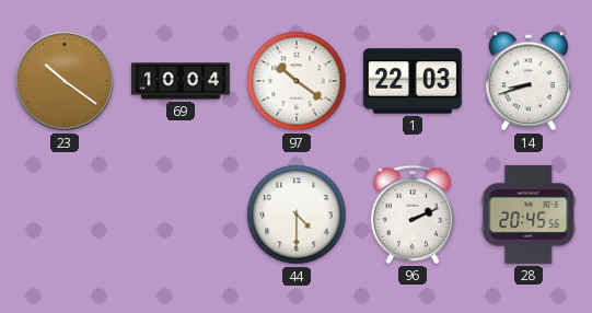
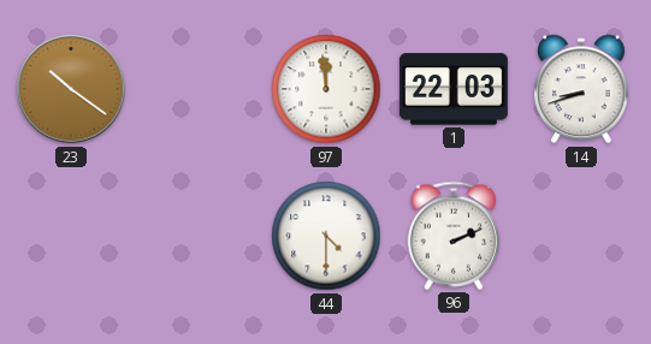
69: 10:04 -> none
97: 10:21 -> 11:59
28: 20:45 -> none
